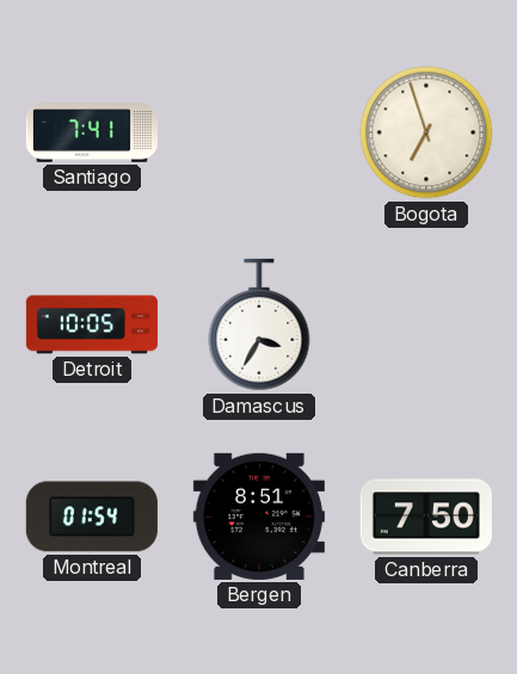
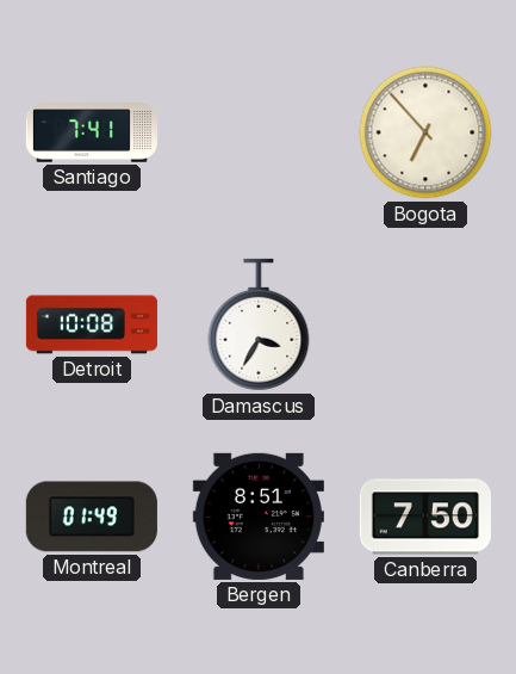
Bogota: 6:57 -> 6:53
Detroit: 10:05 -> 10:08
Montreal: 01:54 -> 01:49
